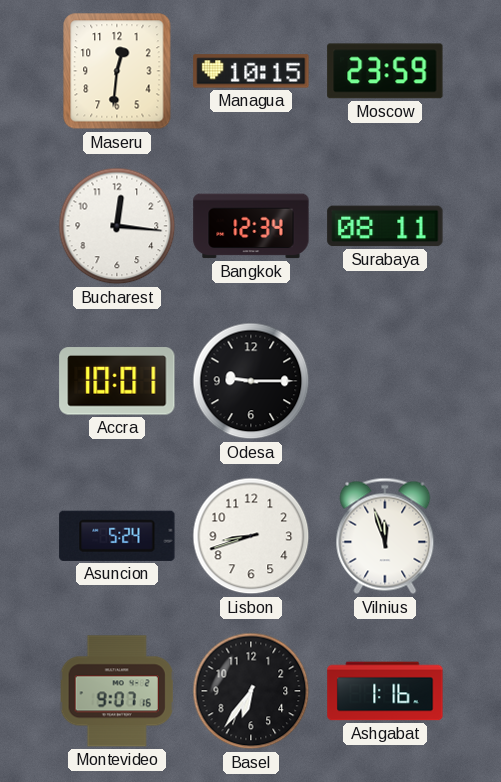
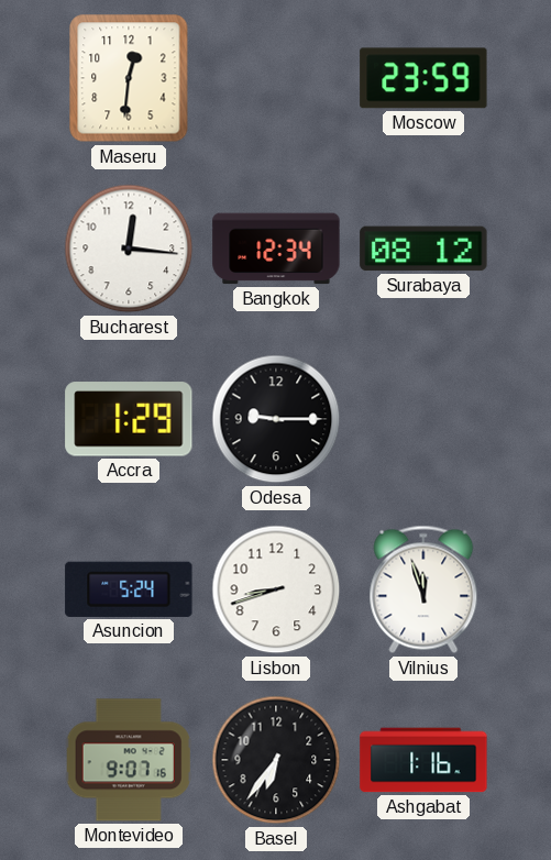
Managua: 10:15 -> none
Surabaya: 08:11 -> 08:12
Accra: 10:01 -> 1:29
